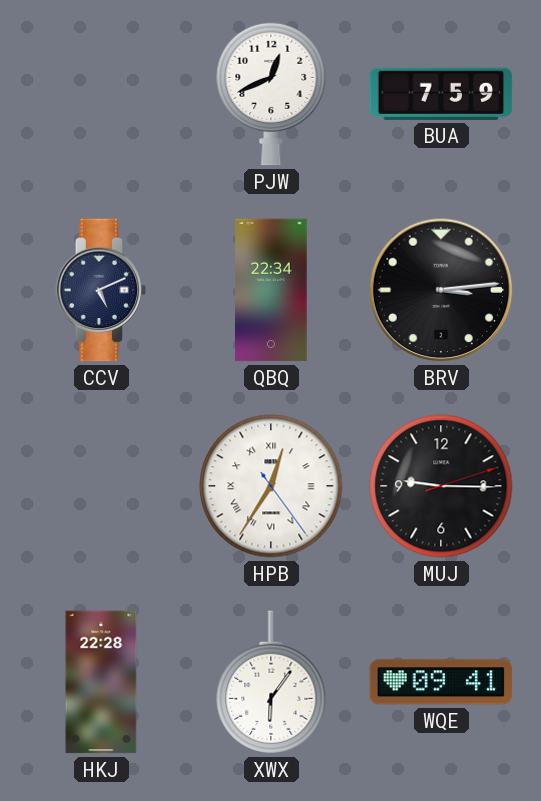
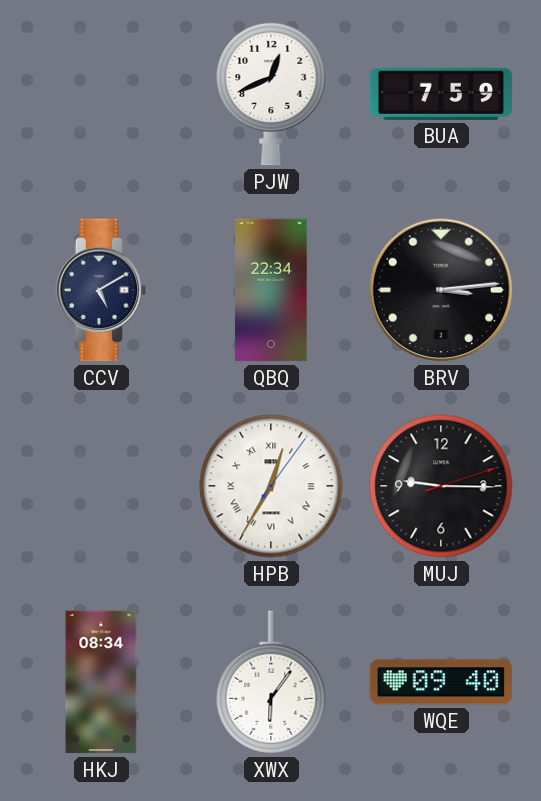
CCV: 5:11 -> 5:10
HPB: 12:35:24 -> 12:35:06
HKJ: 22:28 -> 08:34
WQE: 09:41 -> 09:40
